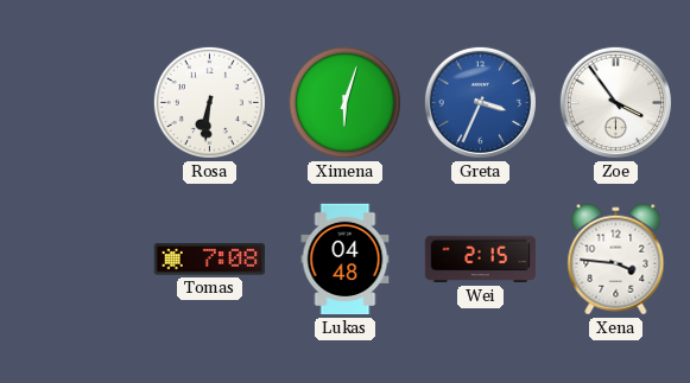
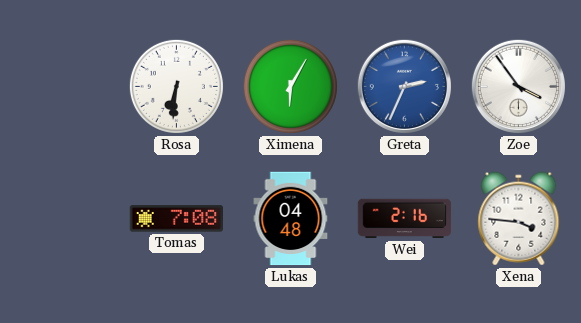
Ximena: 6:03 -> 6:05
Greta: 3:34 -> 2:34
Wei: 2:15 -> 2:16
